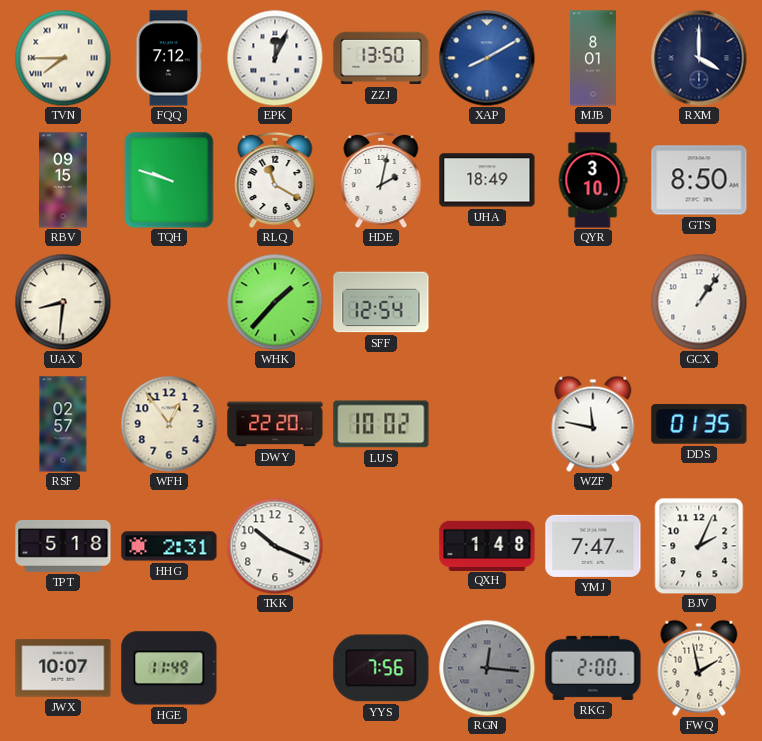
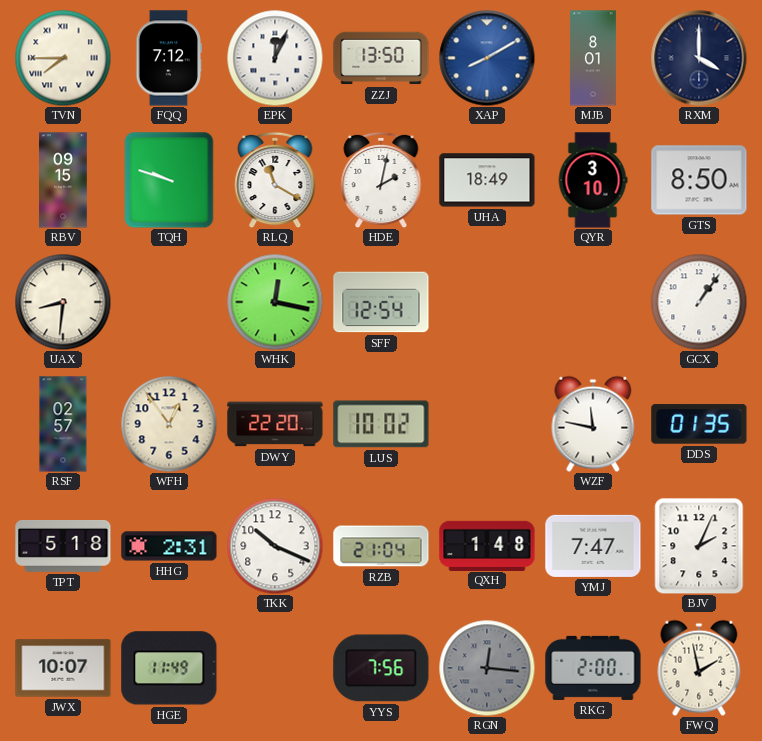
WHK: 1:37 -> 12:17
RZB: none -> 21:04
